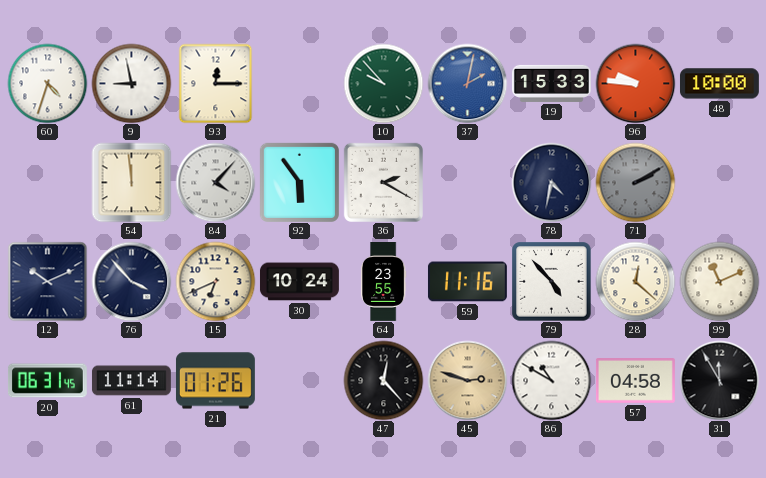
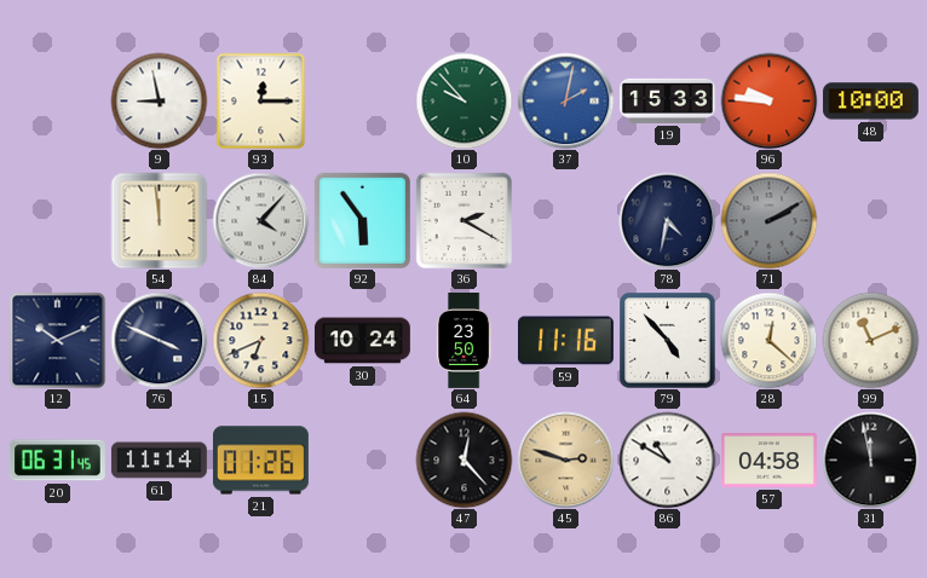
60: 4:33 -> none
76: 3:53 -> 3:49
64: 23:55 -> 23:50
31: 11:55 -> 11:58
